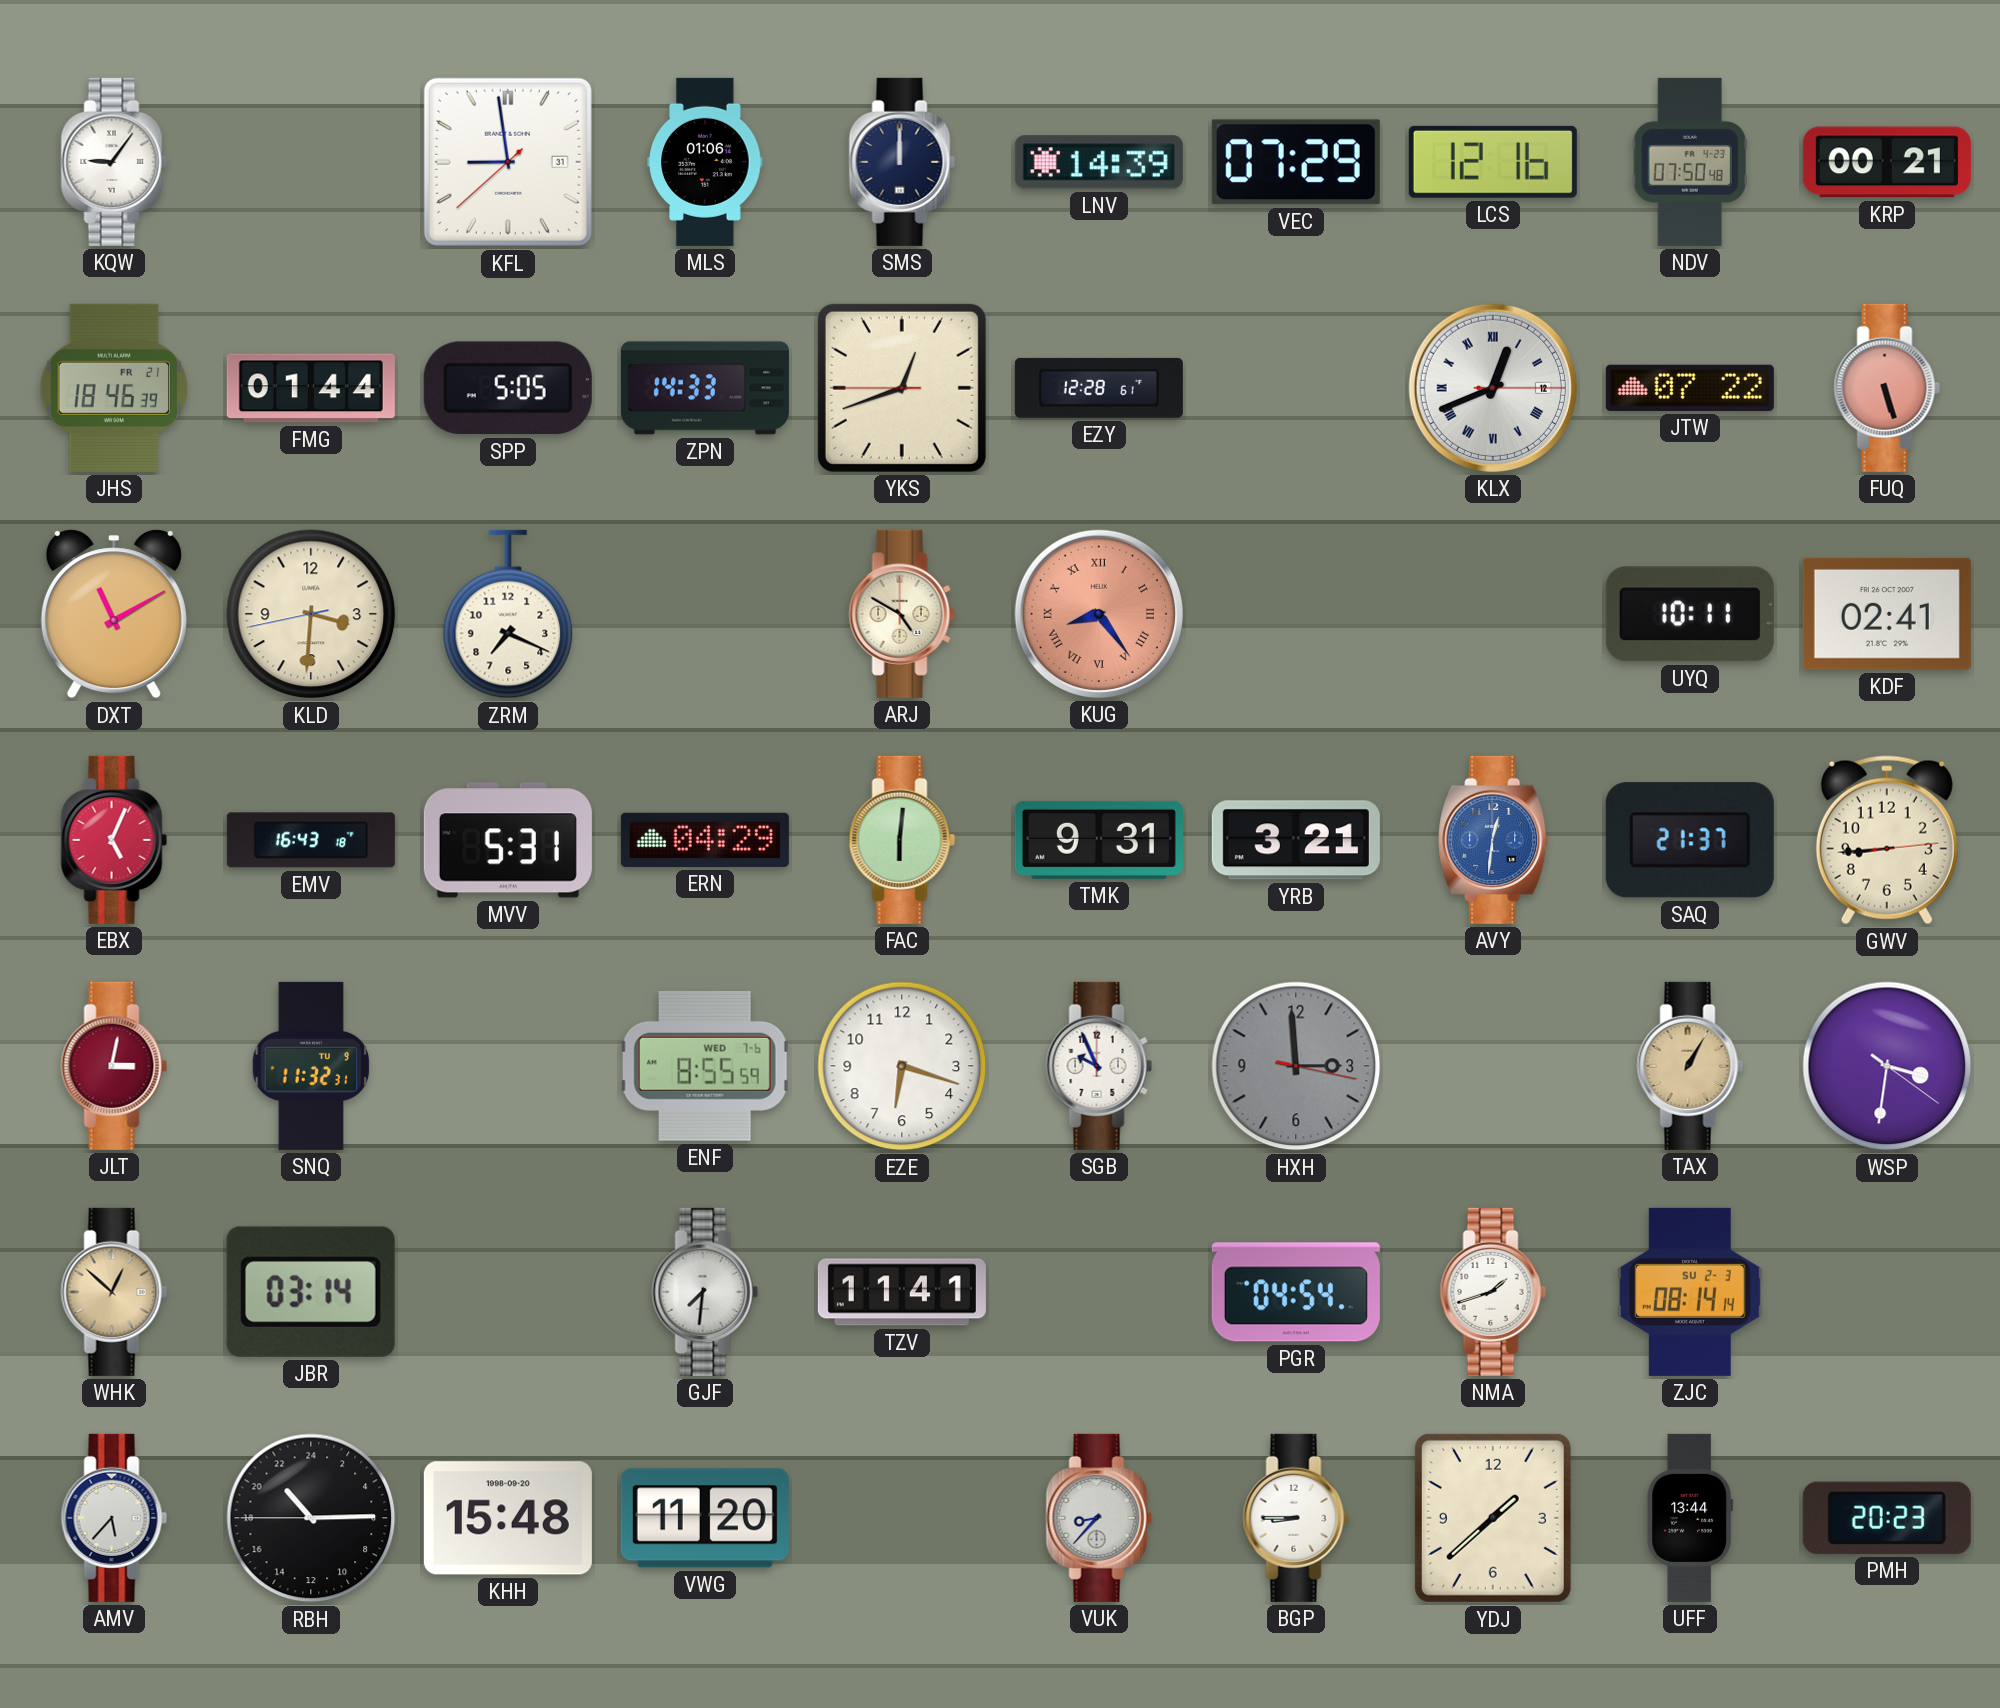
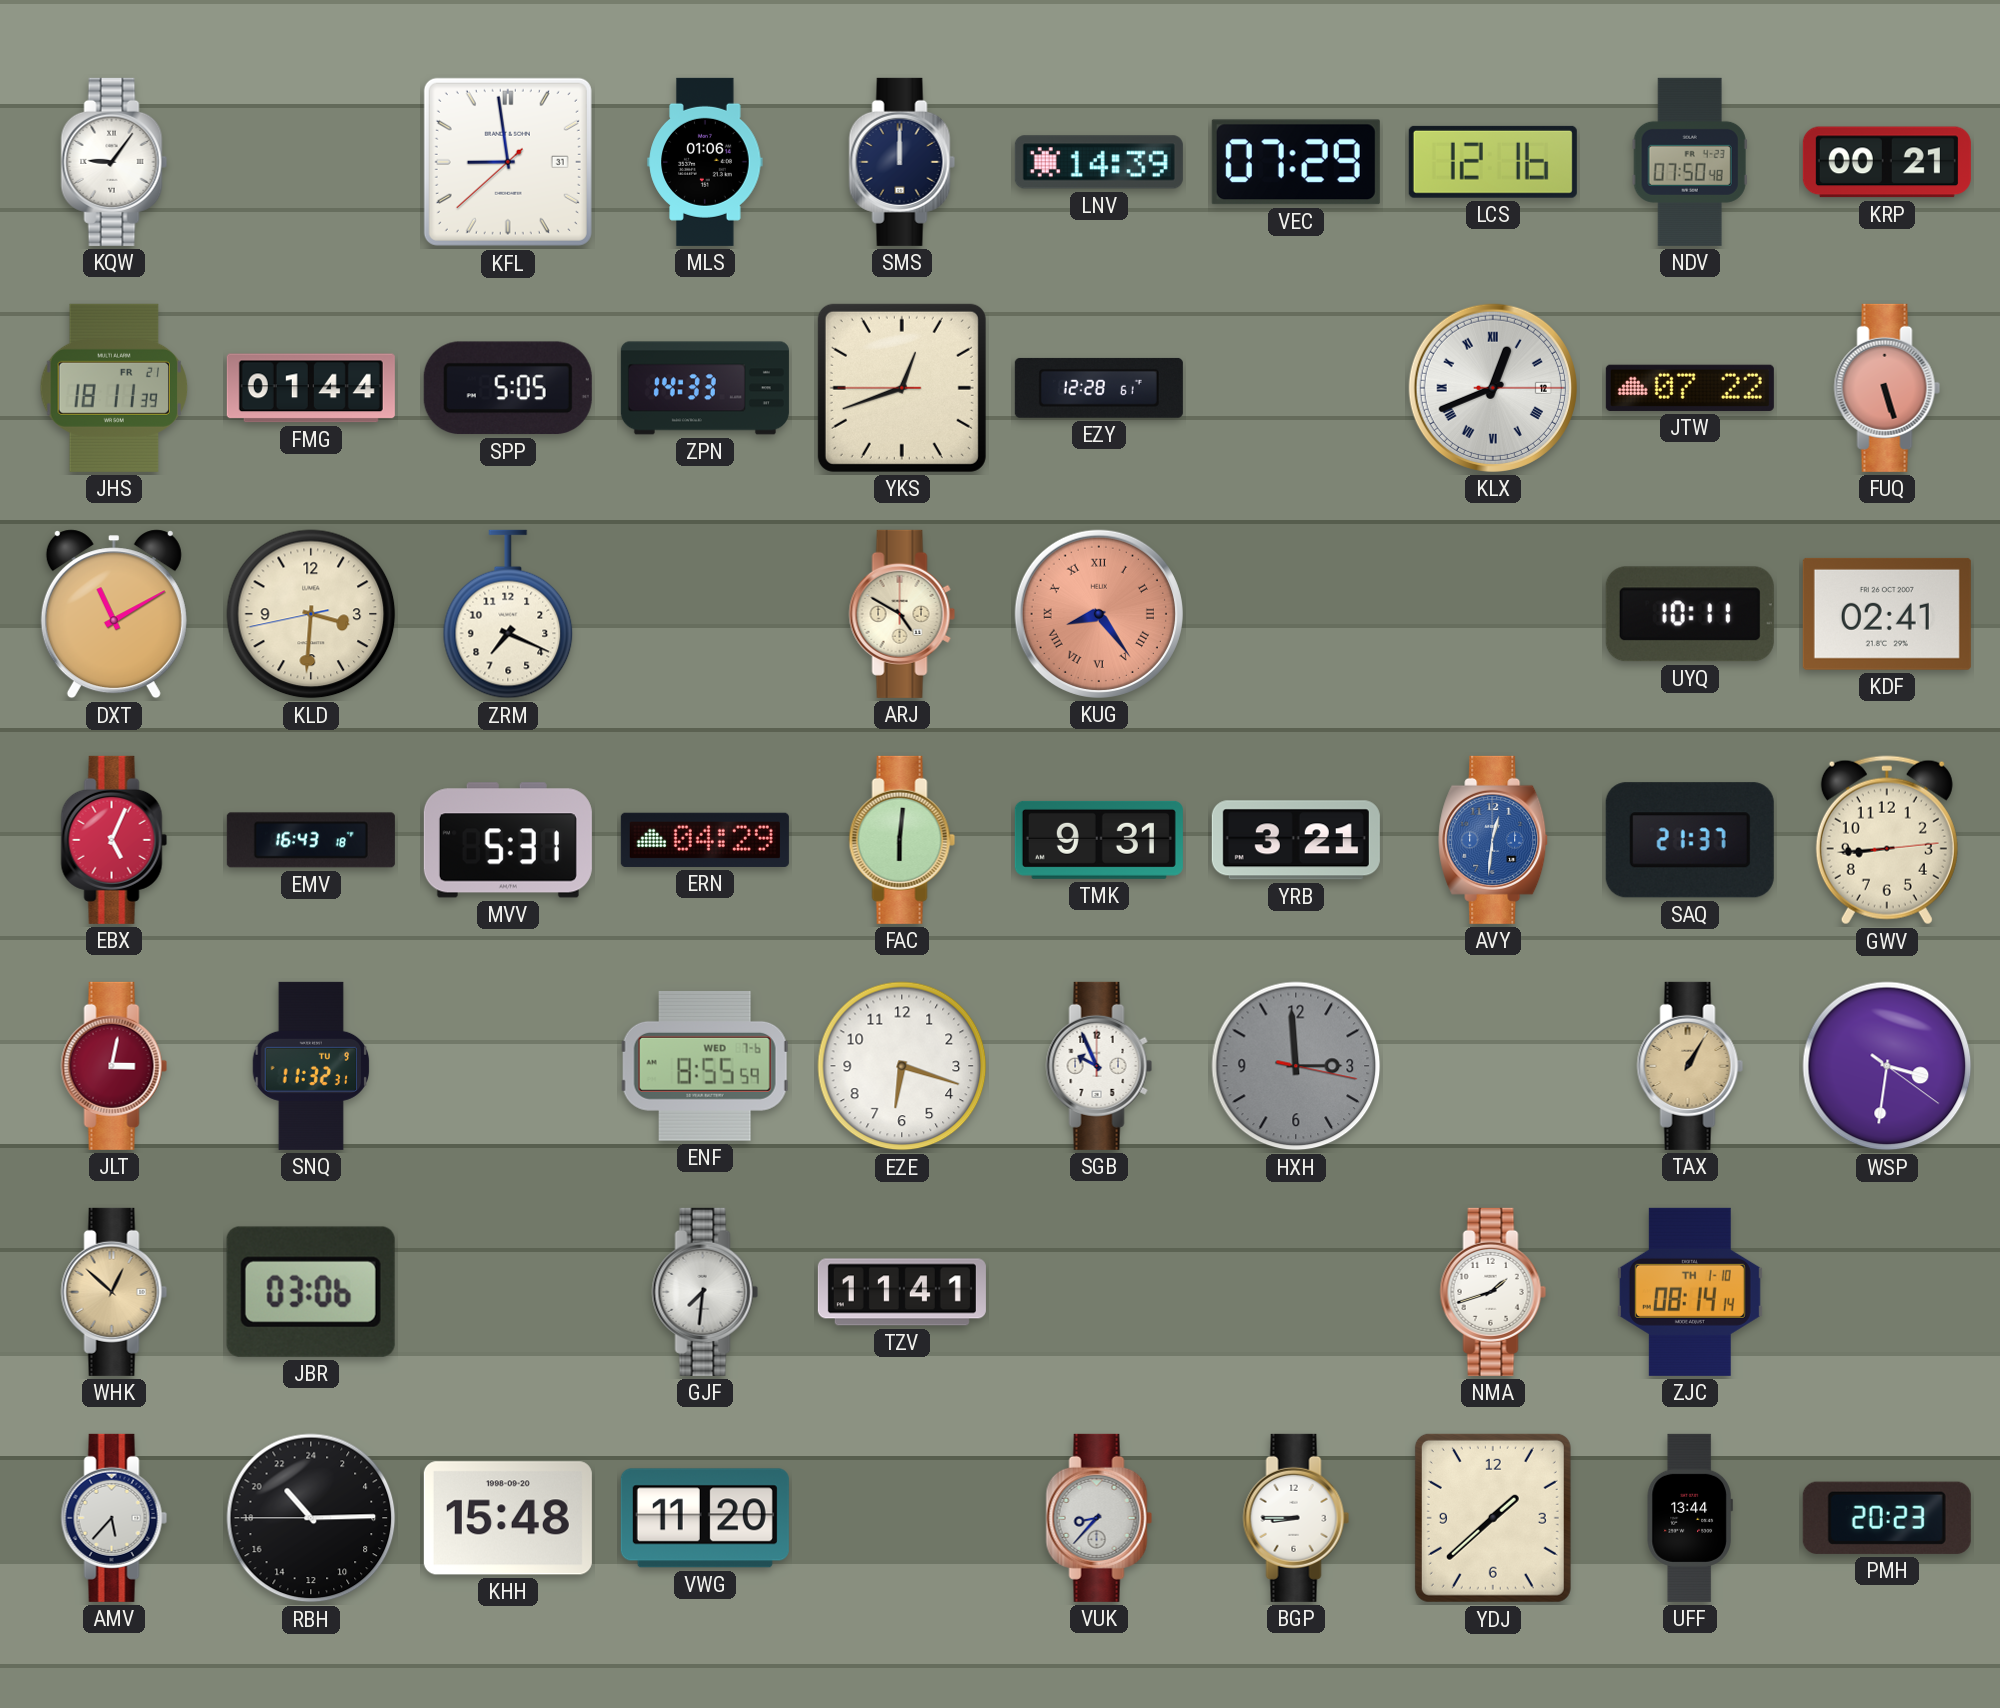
JHS: 18:46 -> 18:11
JBR: 03:14 -> 03:06
PGR: 04:54 -> none
ZJC date: SU 2-3 -> TH 1-10
